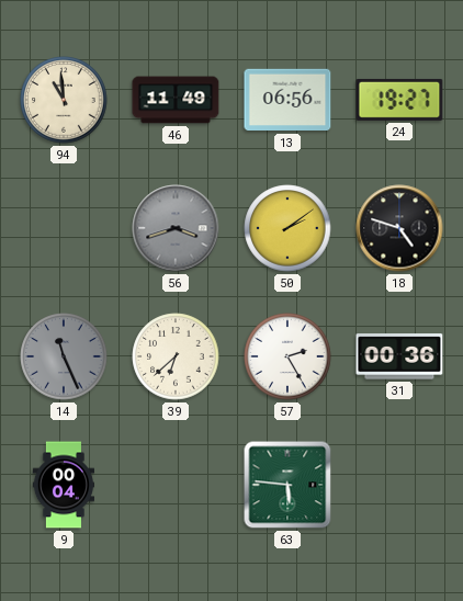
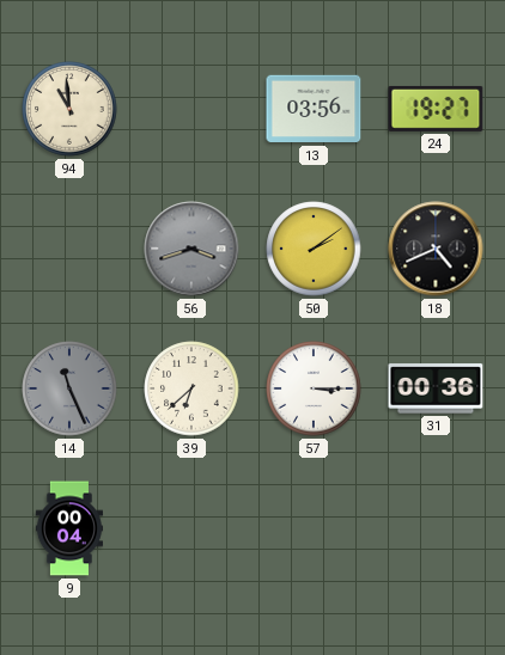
46: 11:49 -> none
13: 06:56 -> 03:56
18: 4:48 -> 4:41
57: 2:25 -> 3:15
63: 5:46 -> none
